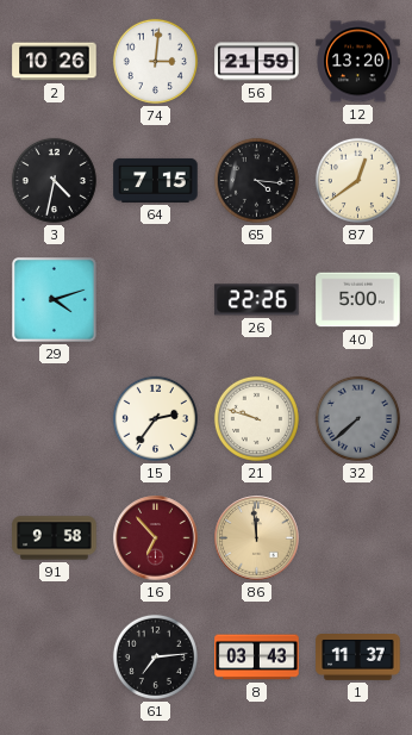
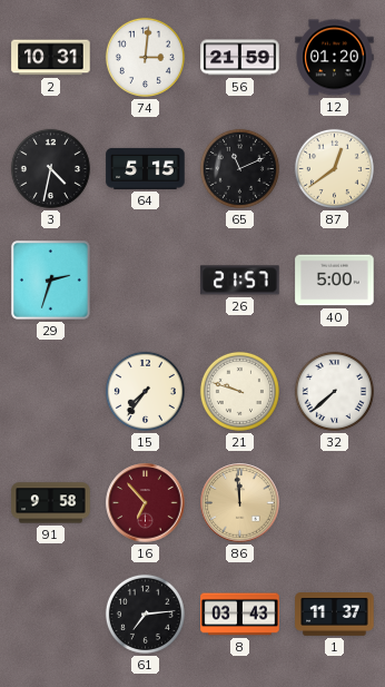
2: 10:26 -> 10:31
12: 13:20 -> 01:20
64: 7:15 -> 5:15
65: 4:16 -> 11:11
29: 4:12 -> 2:33
26: 22:26 -> 21:57
15: 2:36 -> 7:36
32 dial: grey -> white
